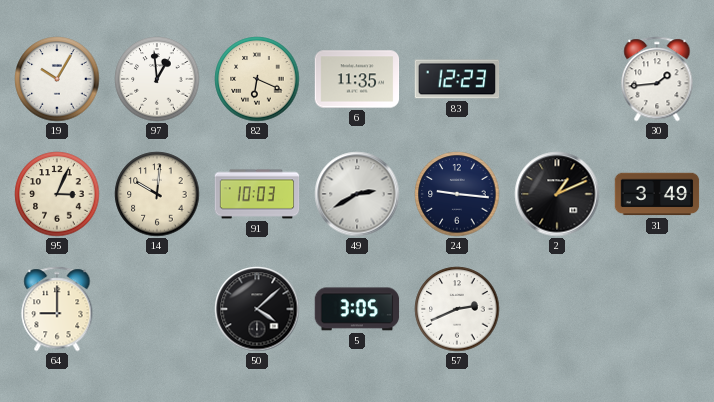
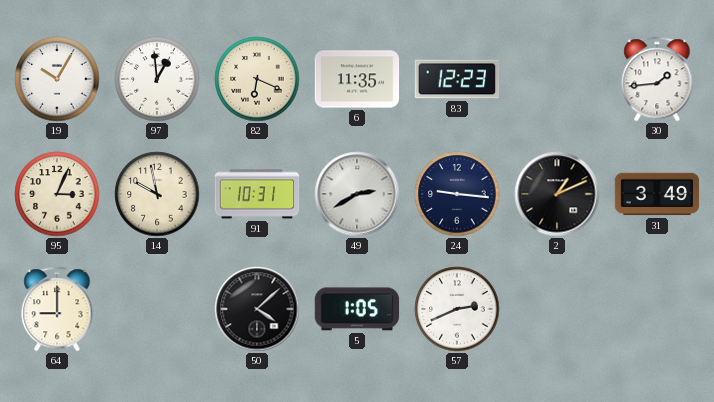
14: 10:01 -> 9:58
91: 10:03 -> 10:31
5: 3:05 -> 1:05
